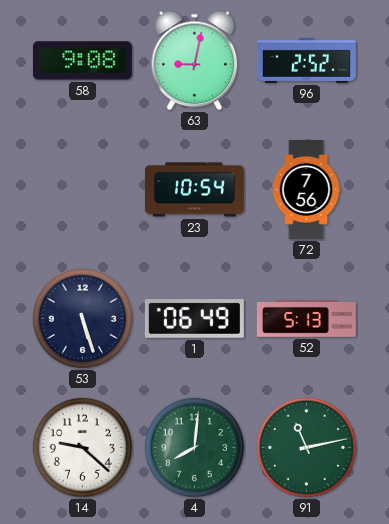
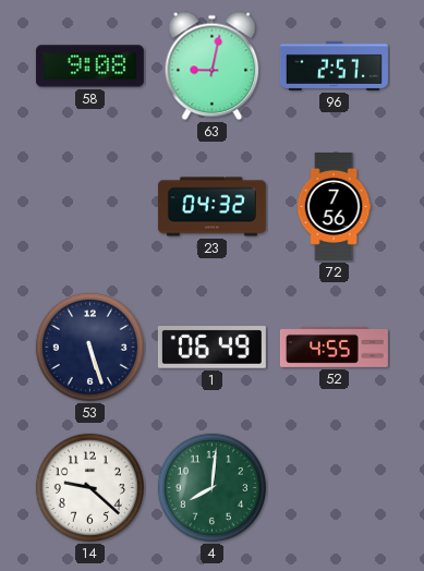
96: 2:52 -> 2:57
23: 10:54 -> 04:32
52: 5:13 -> 4:55
91: 11:13 -> none
